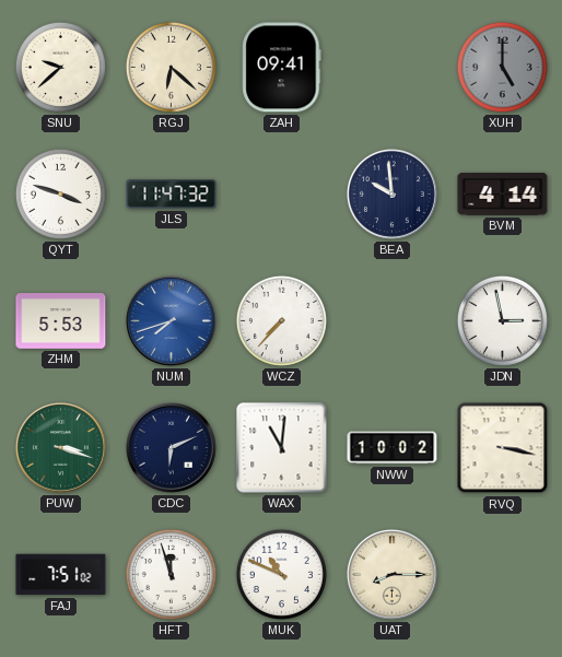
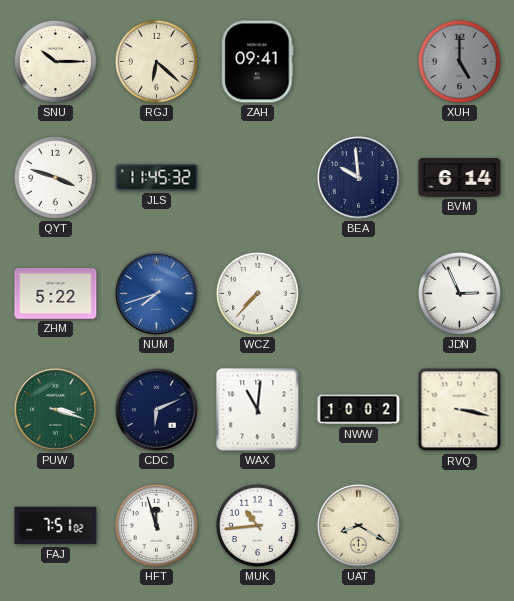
SNU: 9:38 -> 10:15
JLS: 11:47 -> 11:45
BVM: 4:14 -> 6:14
ZHM: 5:53 -> 5:22
JDN: 2:58 -> 2:56
MUK: 10:49 -> 10:44
UAT: 8:15 -> 8:20
